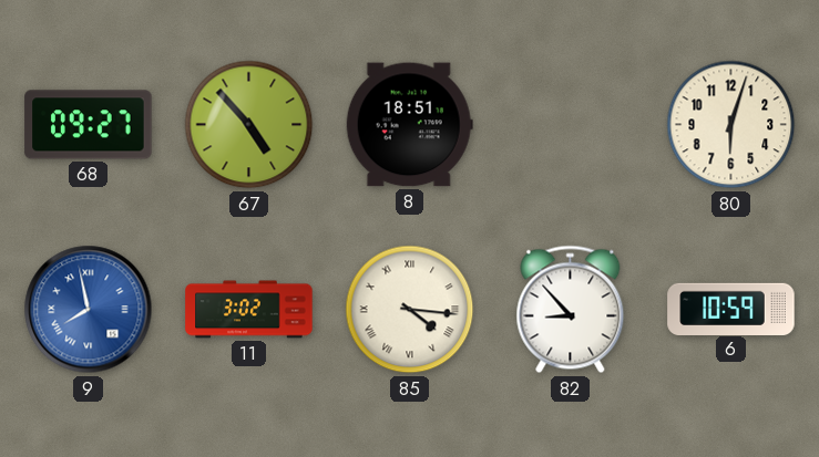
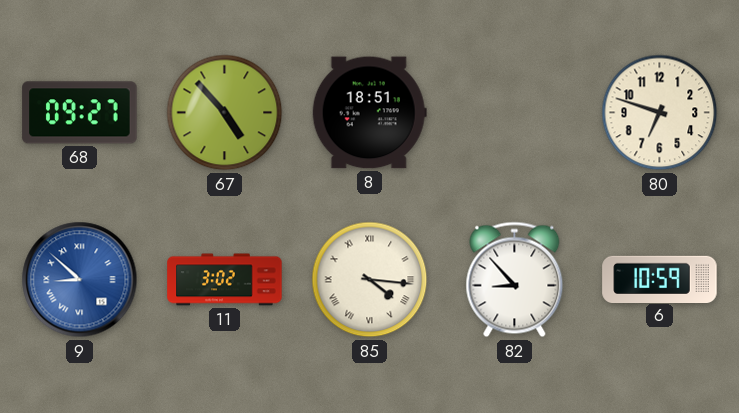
80: 6:03 -> 6:48
9: 7:58 -> 8:52
